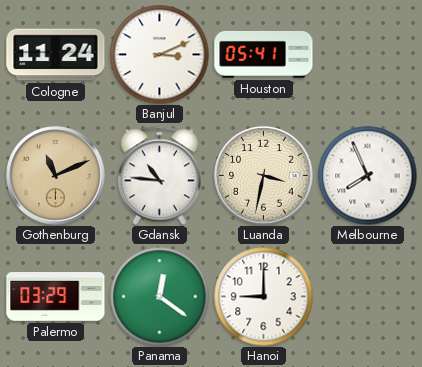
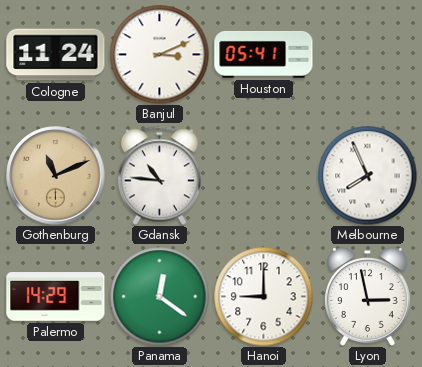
Luanda: 3:32 -> none
Palermo: 03:29 -> 14:29
Lyon: none -> 2:58
